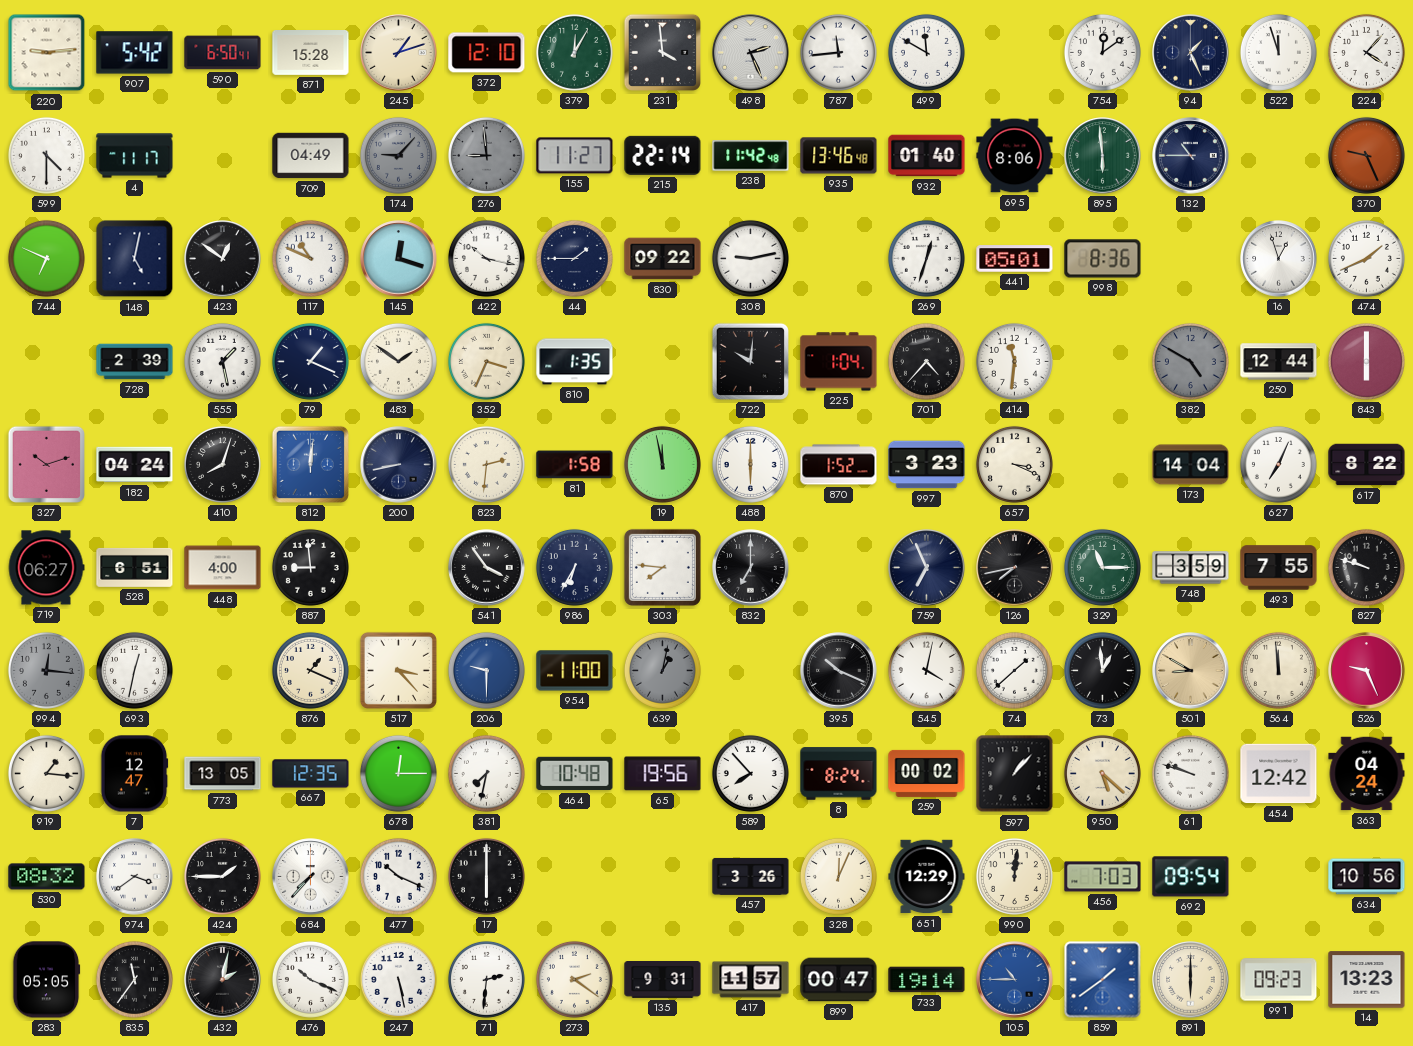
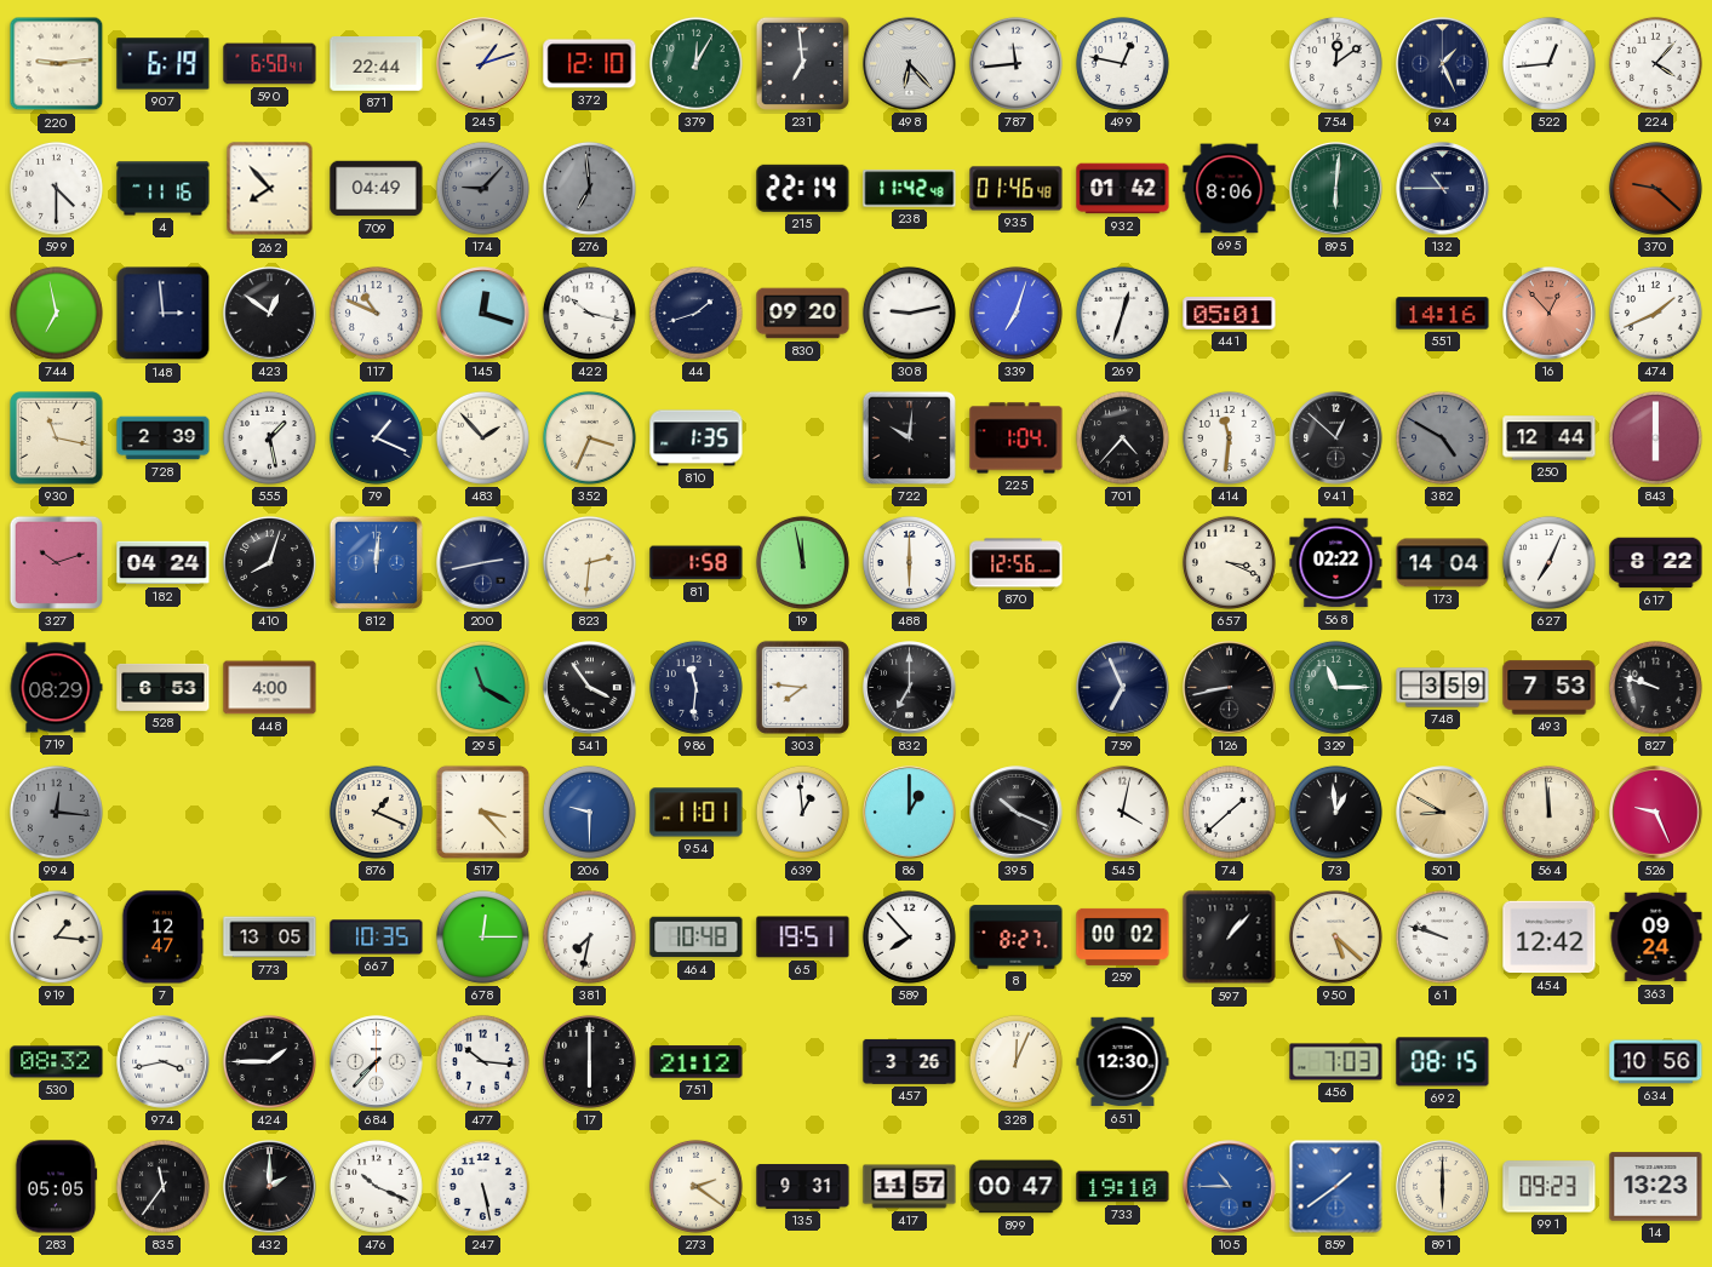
907: 5:42 -> 6:19
871: 15:28 -> 22:44
231: 3:59 -> 6:59
498: 2:26 -> 6:23
499: 11:50 -> 12:47
522: 11:57 -> 12:44
4: 11:17 -> 11:16
262: none -> 7:53
276: 8:59 -> 6:59
155: 11:27 -> none
935: 13:46 -> 01:46
932: 01:40 -> 01:42
895: 5:59 -> 6:01
370: 9:26 -> 9:22
744: 6:49 -> 6:58
148: 5:02 -> 2:59
44: 1:45 -> 1:42
830: 09:22 -> 09:20
339: none -> 7:03
998: 8:36 -> none
551: none -> 14:16
16: 12:57 -> 12:53
16 dial: white -> salmon
930: none -> 11:17
483: 1:51 -> 1:53
941: none -> 12:52
200: 8:43 -> 2:43
870: 1:52 -> 12:56
997: 3:23 -> none
568: none -> 02:22
719: 06:27 -> 08:29
528: 6:51 -> 6:53
887: 8:59 -> none
295: none -> 11:20
986: 6:35 -> 11:31
126: 7:43 -> 8:43
493: 7:55 -> 7:53
693: 12:32 -> none
954: 11:00 -> 11:01
639: 1:02 -> 12:59
639 dial: grey -> white
86: none -> 1:00
667: 12:35 -> 10:35
65: 19:56 -> 19:51
8: 8:24 -> 8:27
363: 04:24 -> 09:24
974: 3:39 -> 3:43
477: 10:19 -> 10:16
751: none -> 21:12
651: 12:29 -> 12:30
990: 12:01 -> none
692: 09:54 -> 08:15
432: 2:02 -> 2:00
71: 2:31 -> none
733: 19:14 -> 19:10
